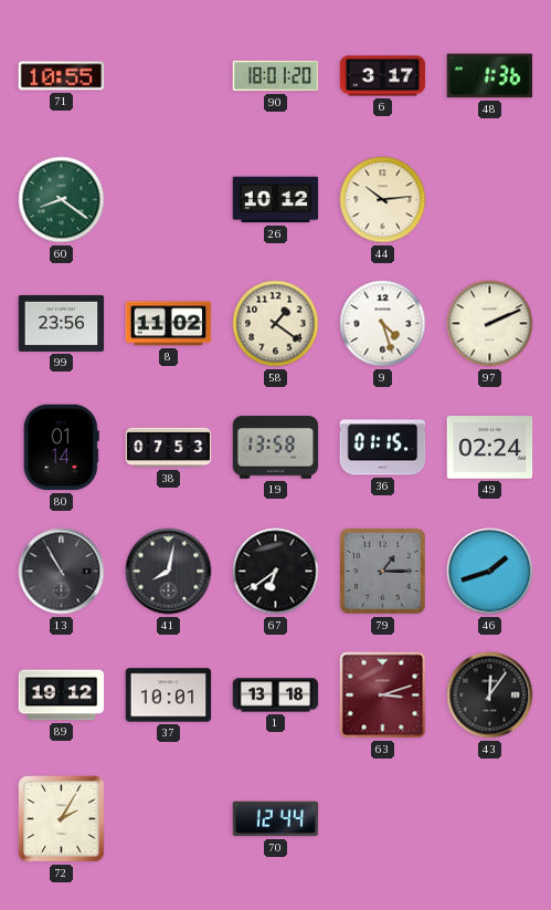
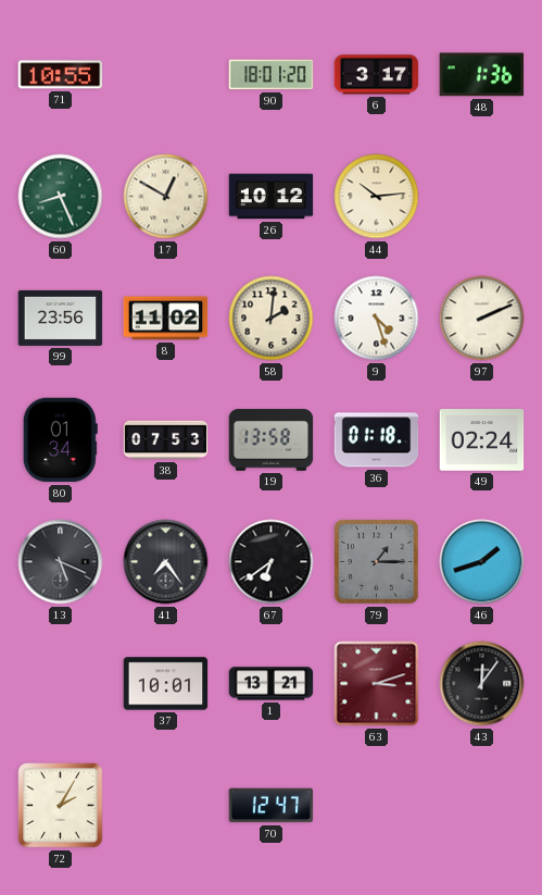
60: 8:21 -> 8:26
17: none -> 12:50
58: 1:21 -> 2:01
80: 01:14 -> 01:34
36: 01:15 -> 01:18
13: 10:55 -> 5:19
41: 8:02 -> 7:24
89: 19:12 -> none
1: 13:18 -> 13:21
70: 12:44 -> 12:47
